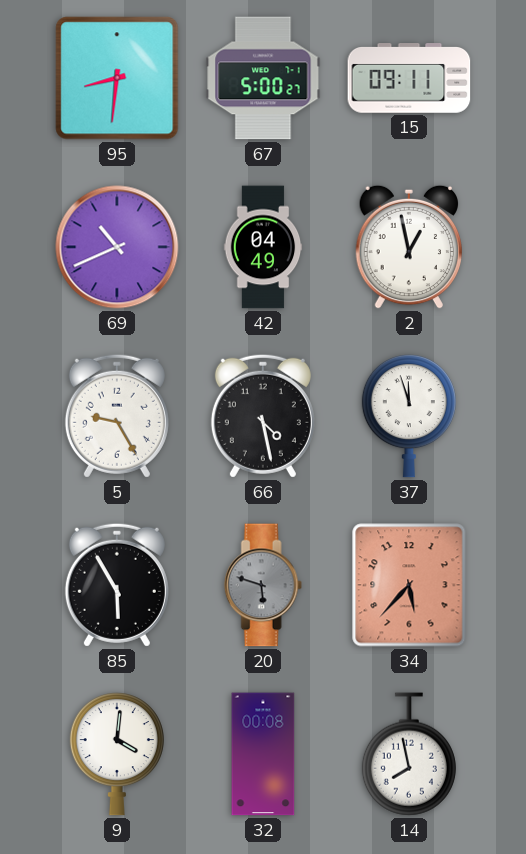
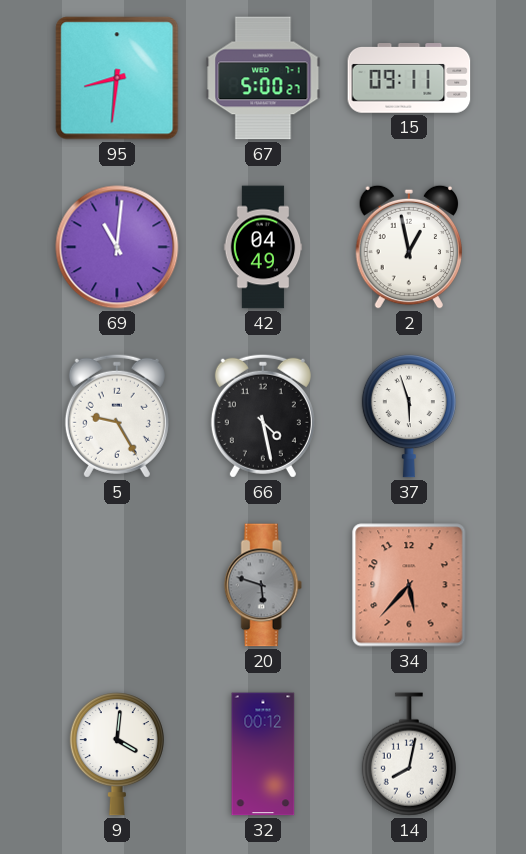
69: 10:41 -> 11:01
37: 11:57 -> 5:57
85: 5:55 -> none
32: 00:08 -> 00:12
14: 7:58 -> 8:02
